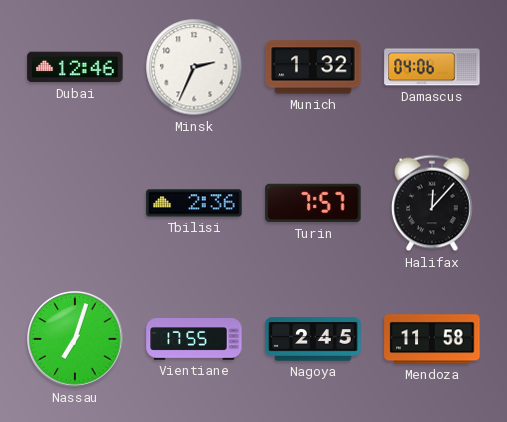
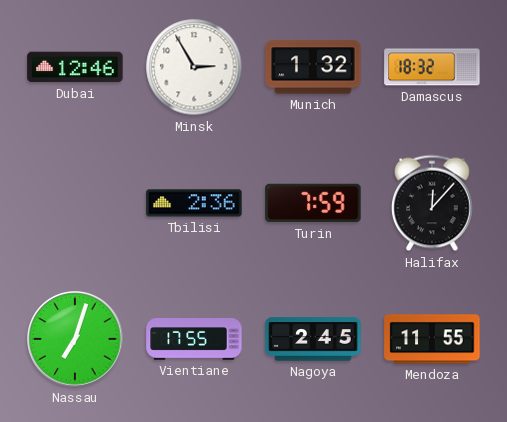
Minsk: 2:34 -> 2:55
Damascus: 04:06 -> 18:32
Turin: 7:57 -> 7:59
Mendoza: 11:58 -> 11:55
